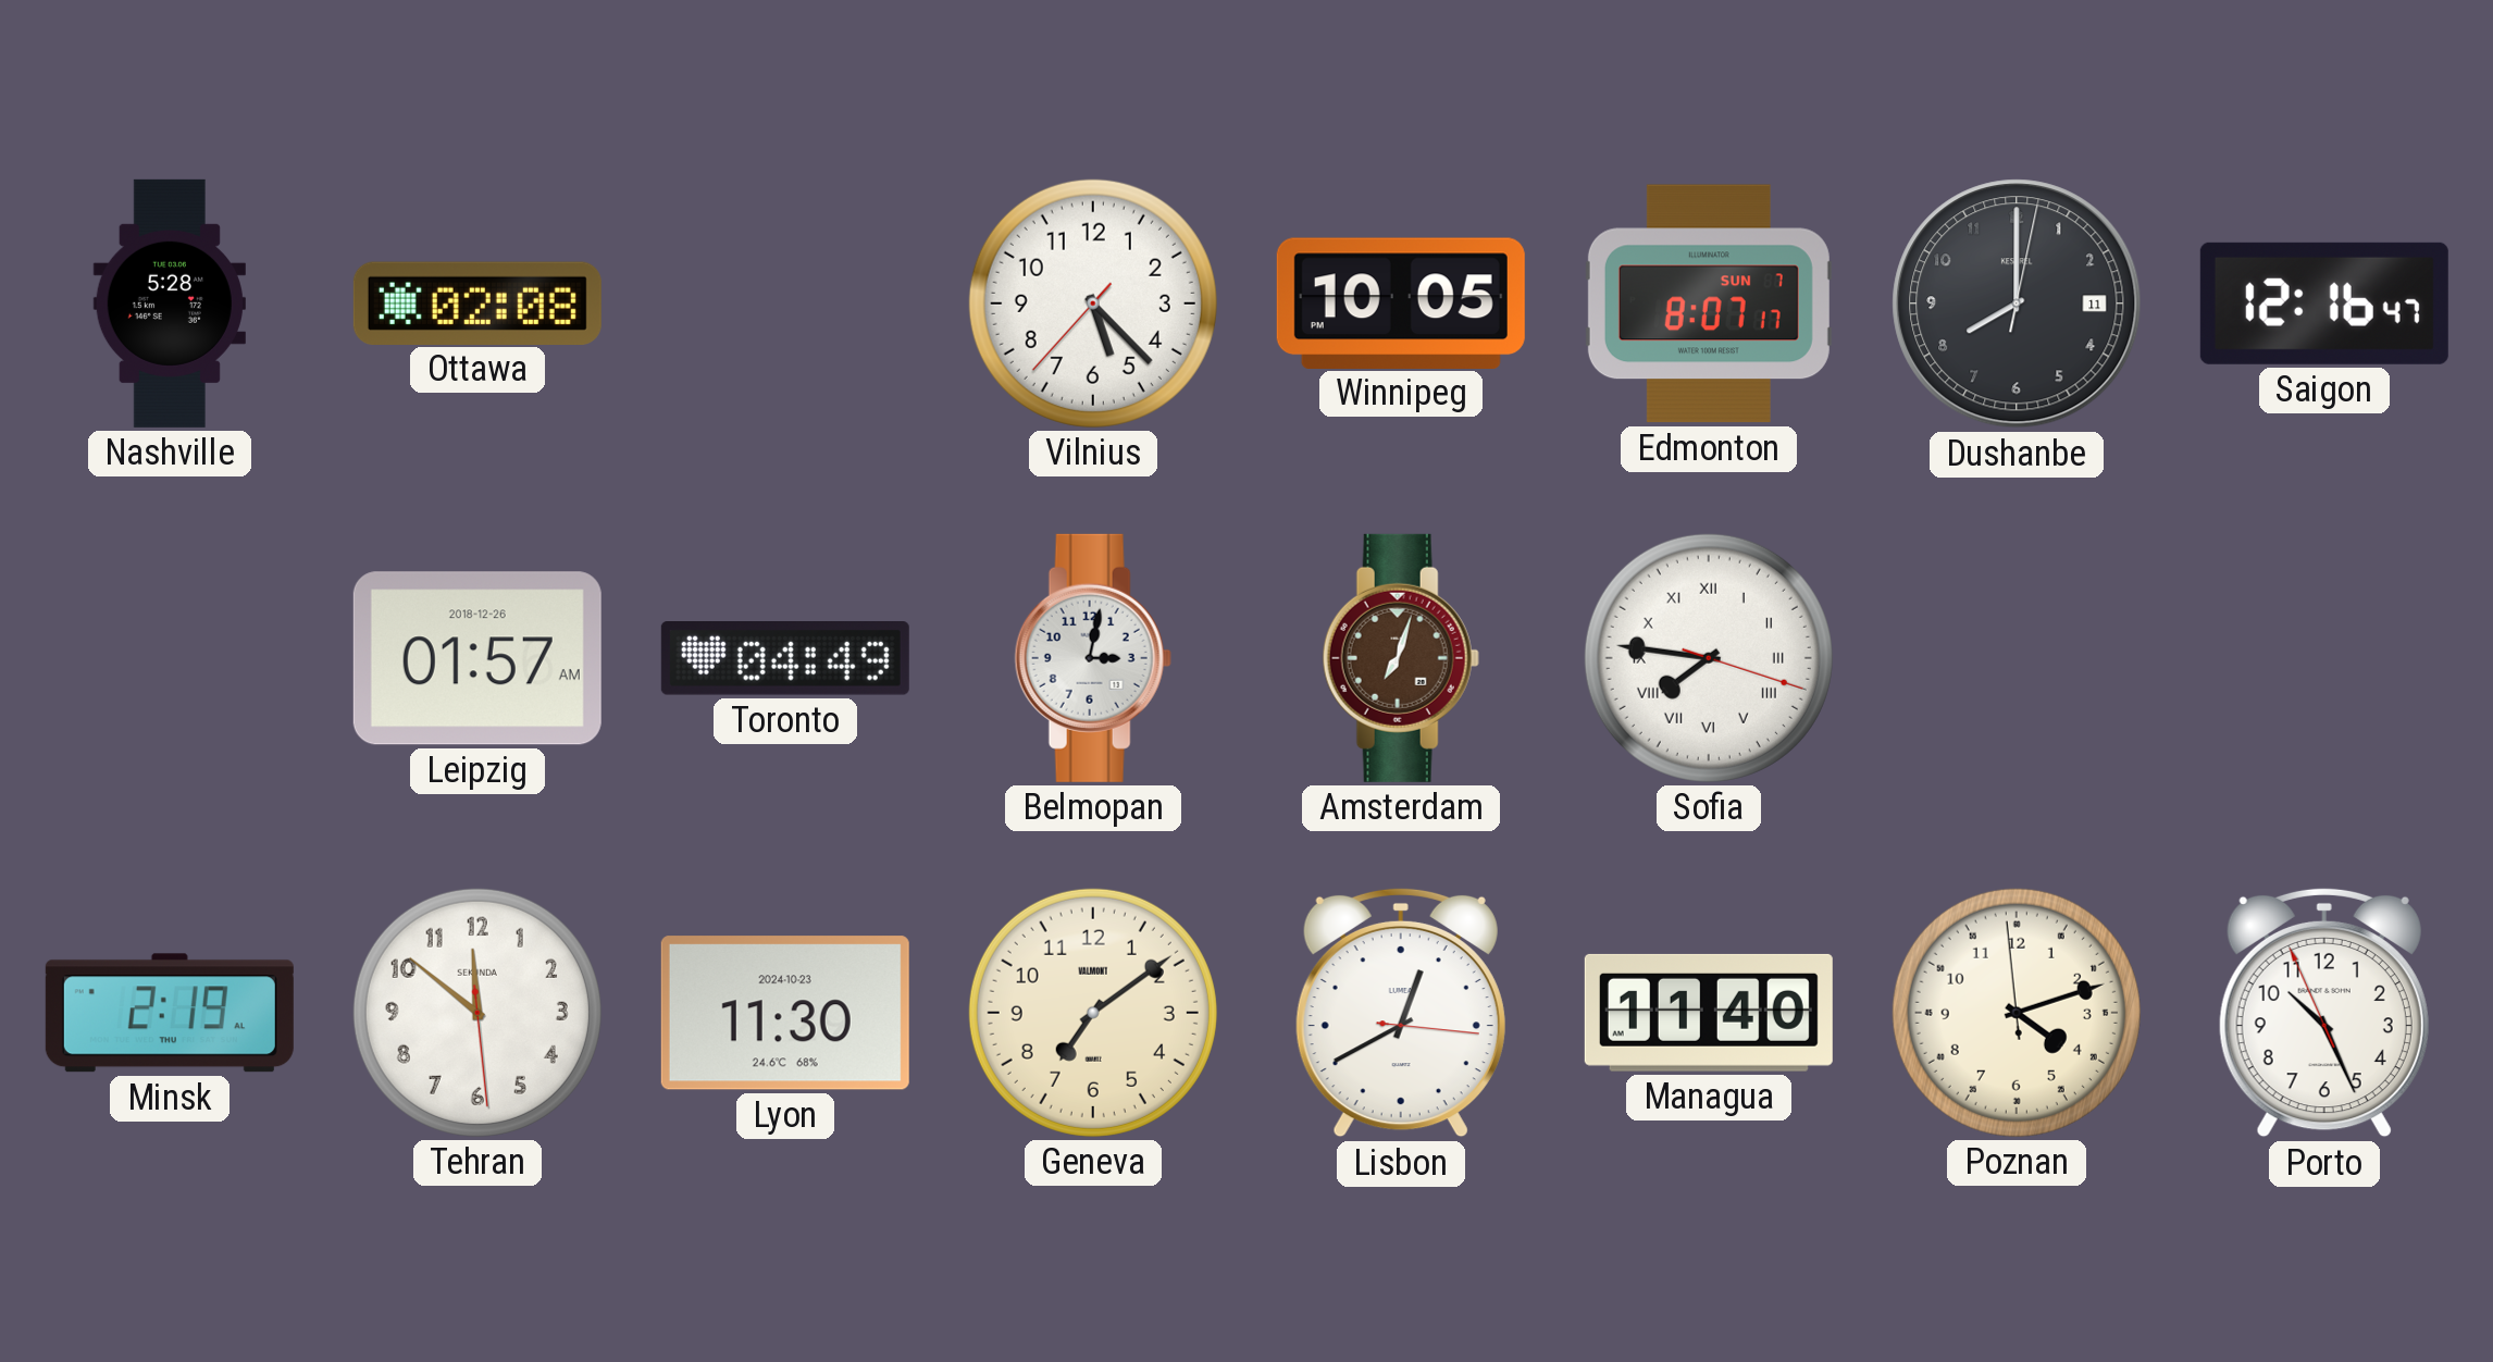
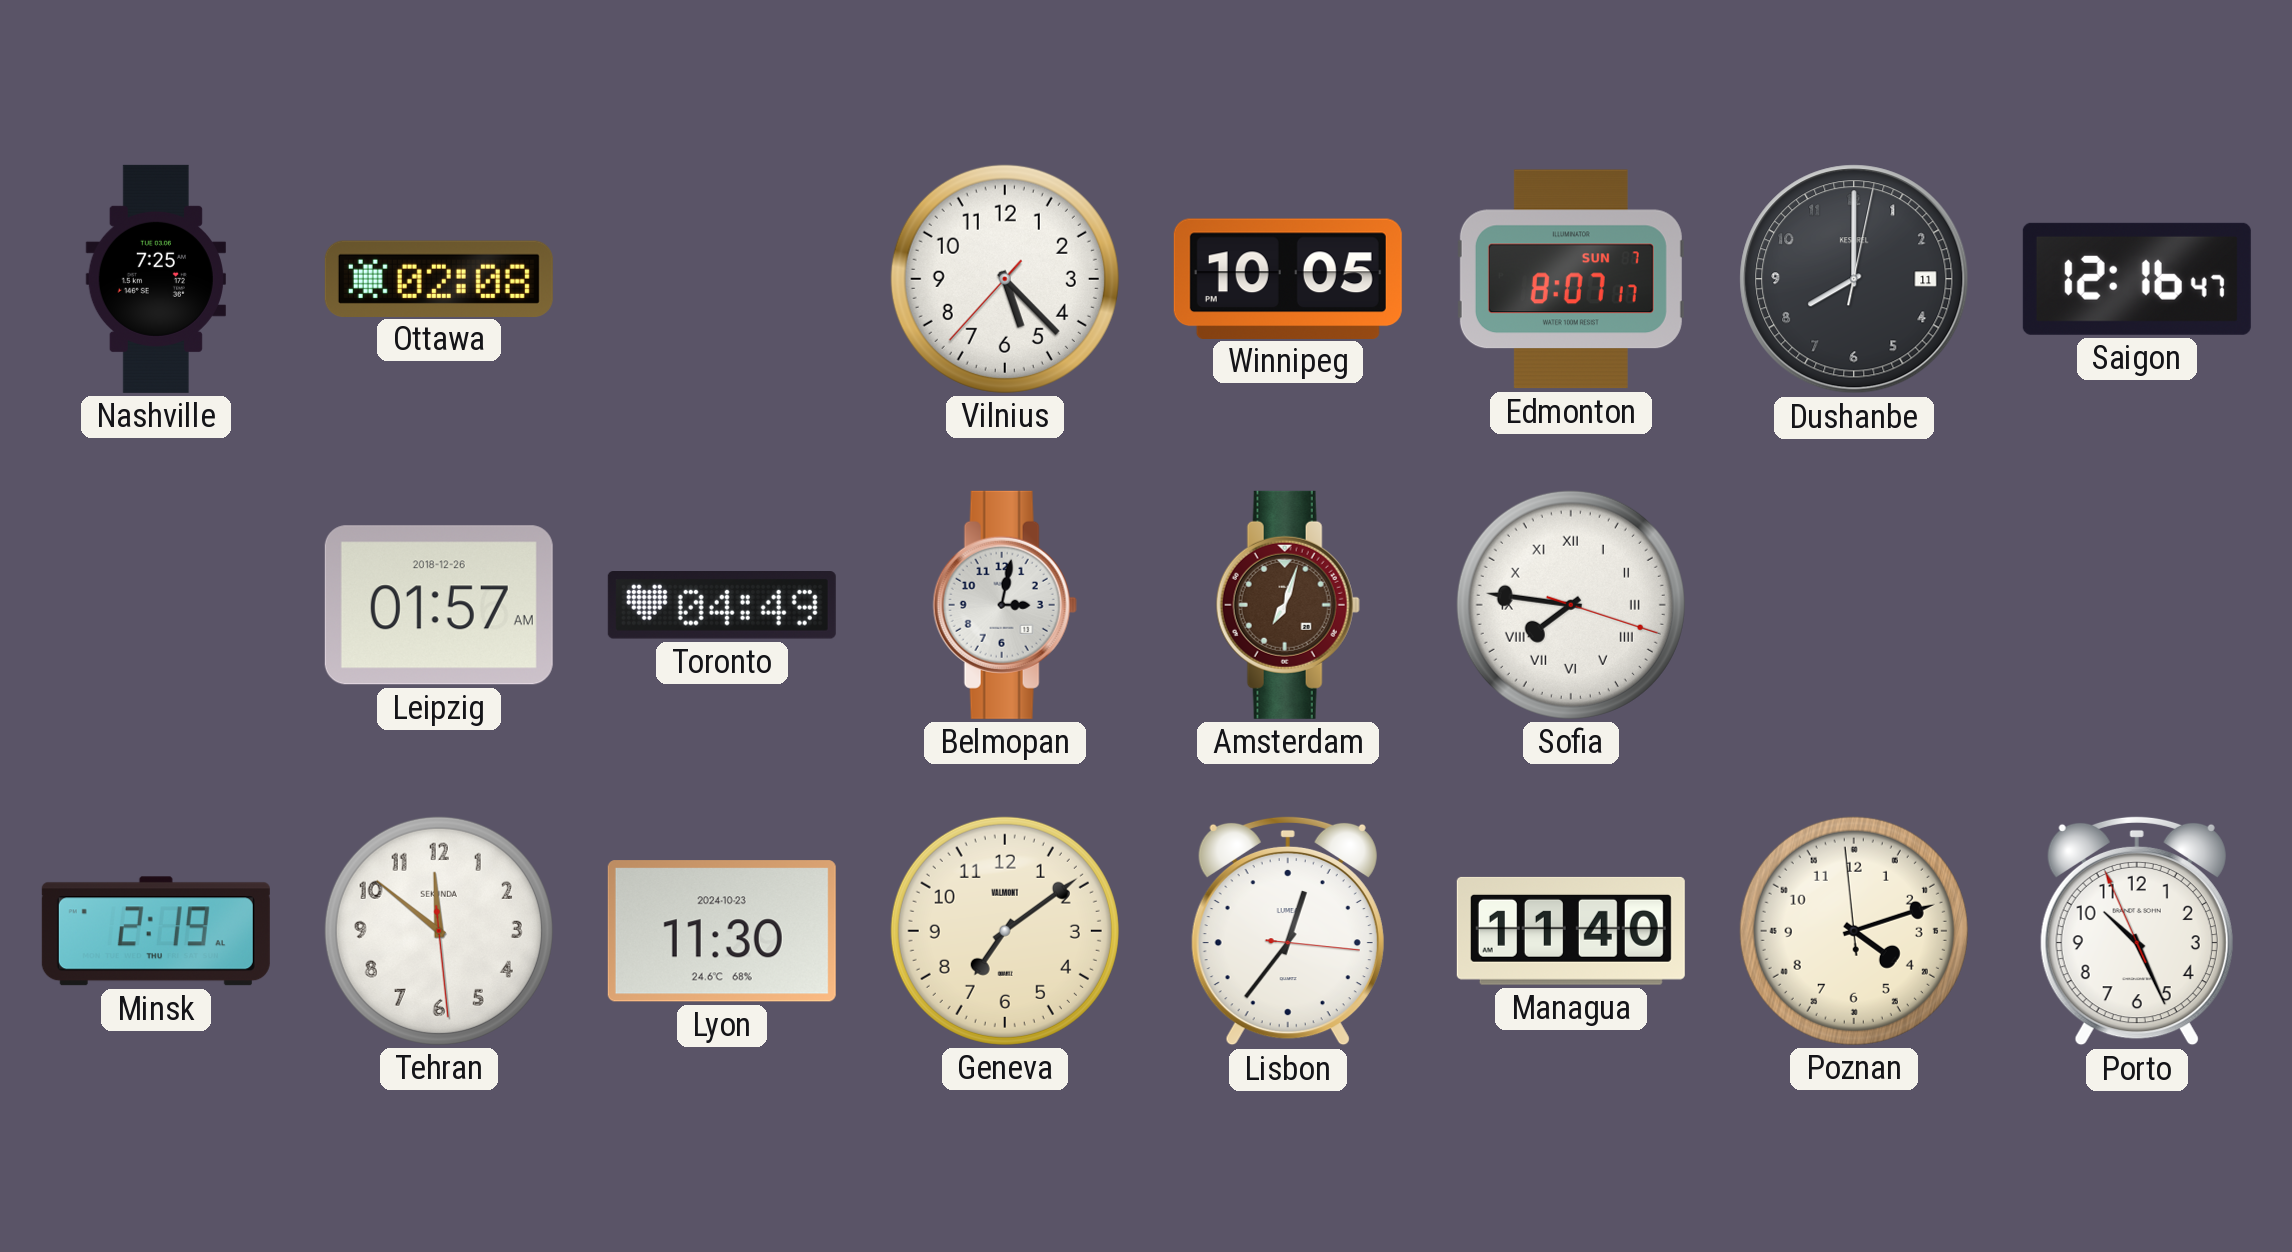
Nashville: 5:28 -> 7:25
Lisbon: 12:40 -> 12:36
